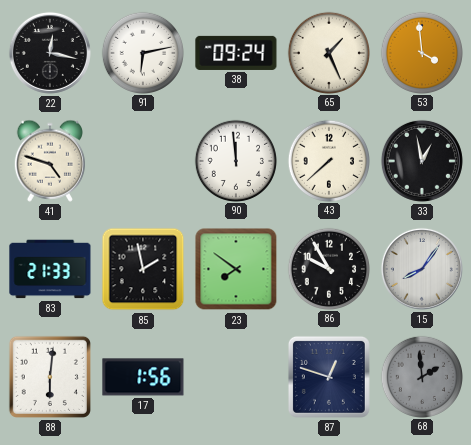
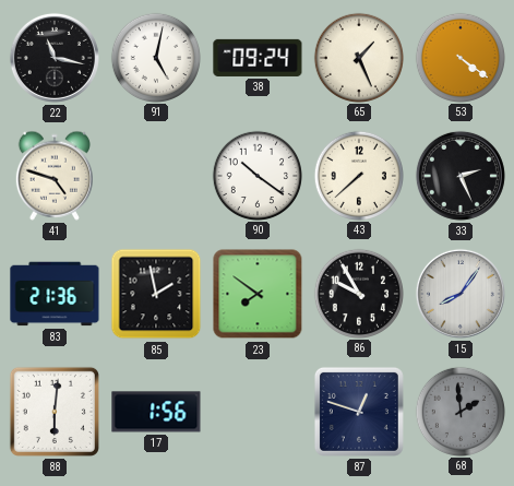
22: 12:17 -> 11:17
91: 6:13 -> 5:02
53: 3:59 -> 4:21
90: 11:59 -> 10:21
33: 12:58 -> 2:26
83: 21:33 -> 21:36
